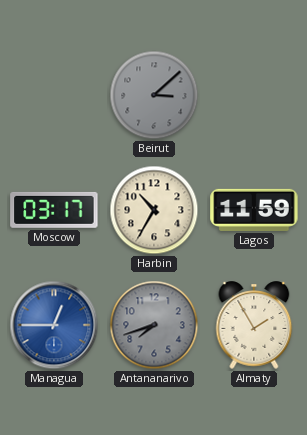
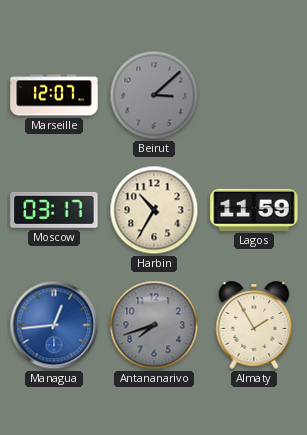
Marseille: none -> 12:07
Managua: 12:45 -> 12:44
